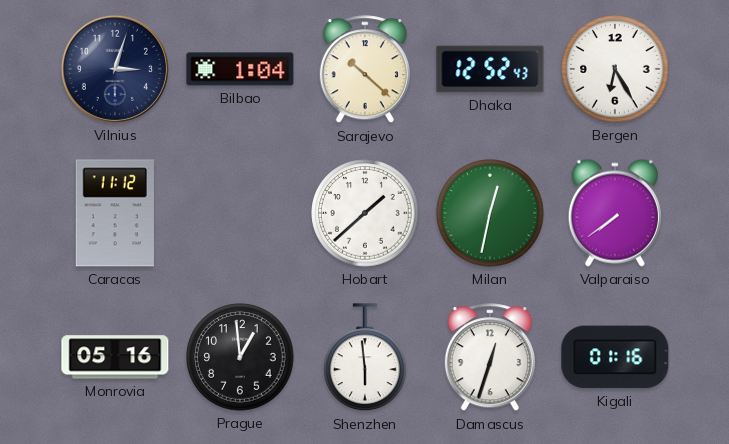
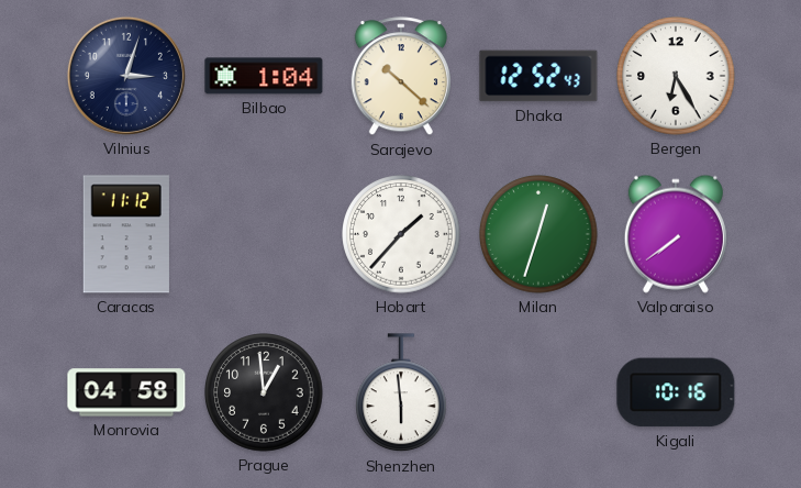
Hobart: 1:38 -> 1:37
Milan: 12:32 -> 12:33
Monrovia: 05:16 -> 04:58
Damascus: 12:33 -> none
Kigali: 01:16 -> 10:16
